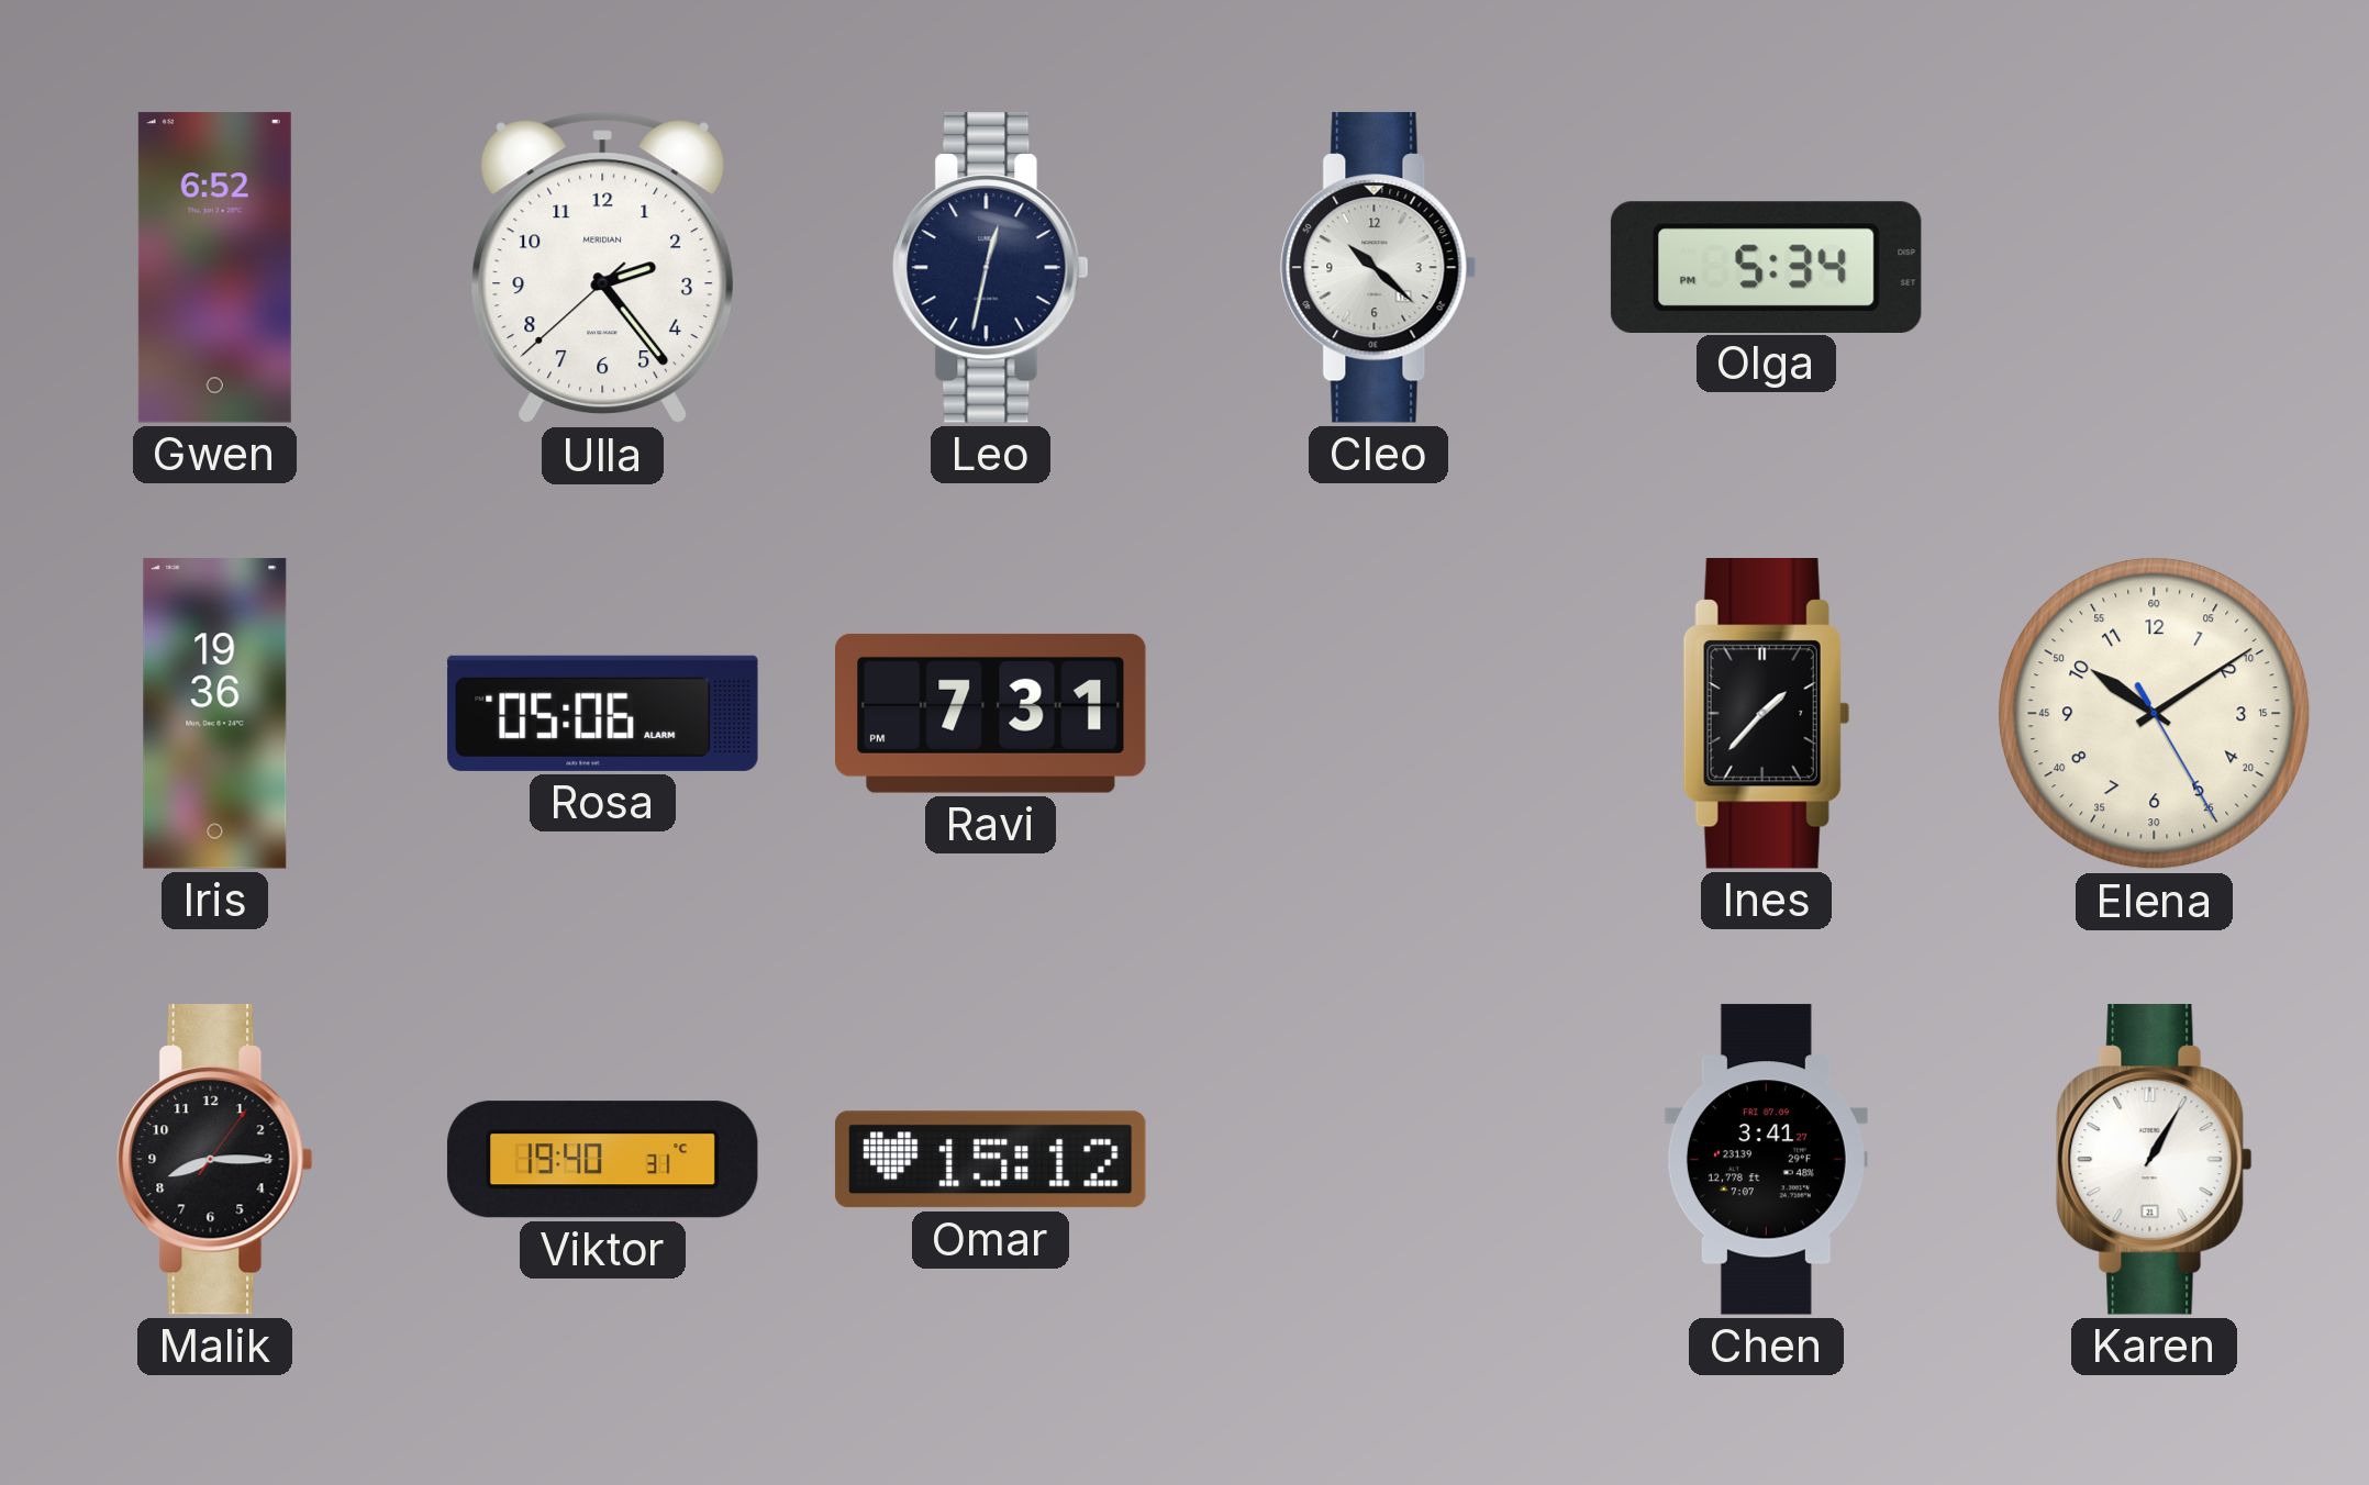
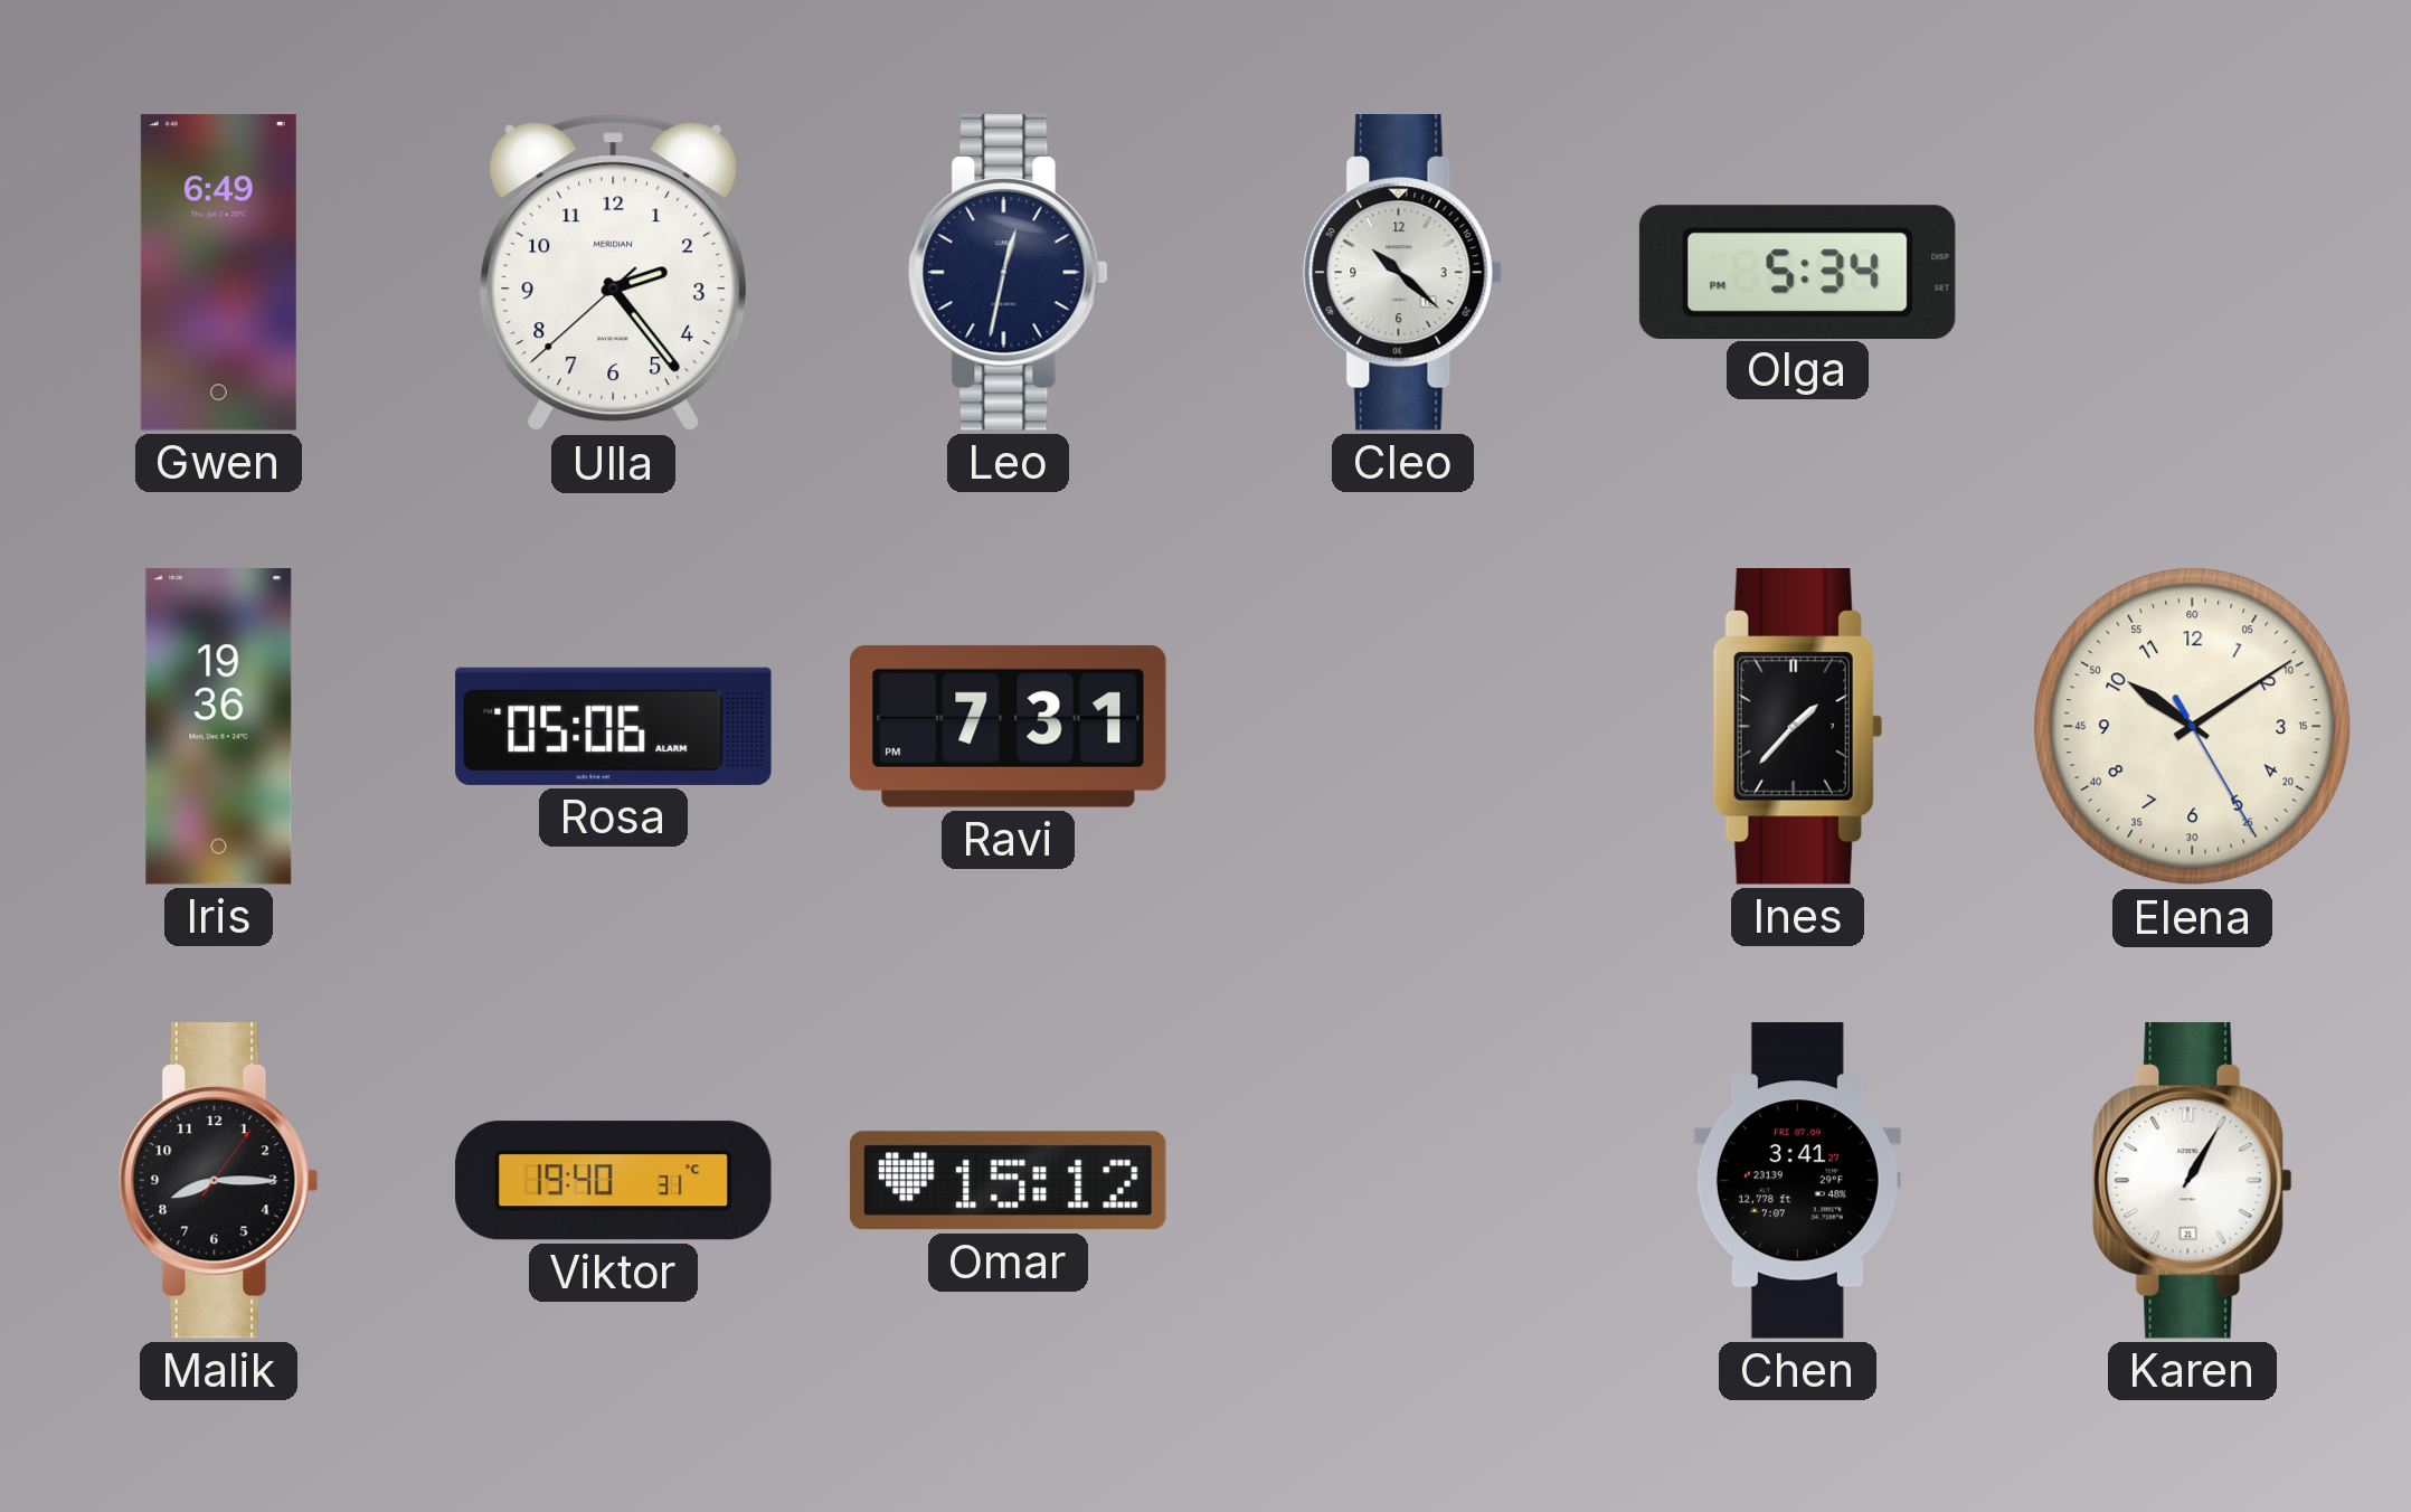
Gwen: 6:52 -> 6:49
